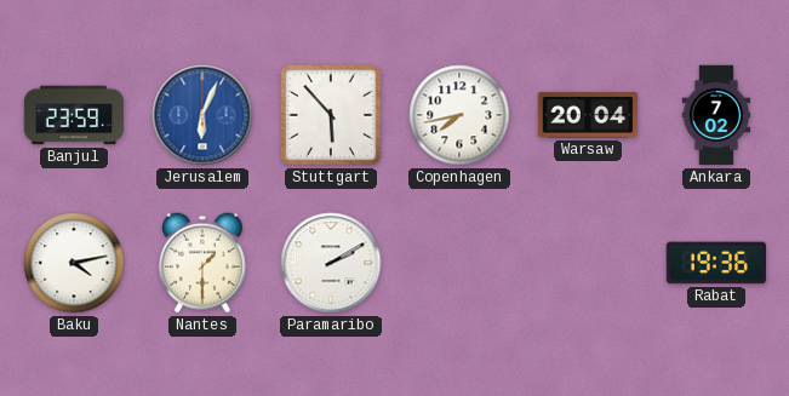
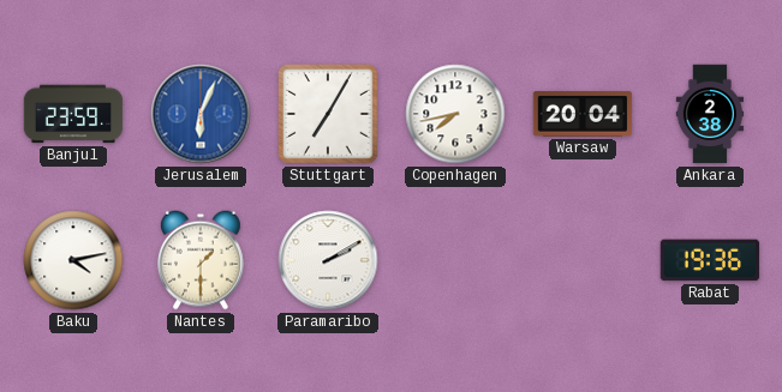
Stuttgart: 5:53 -> 7:05
Ankara: 7:02 -> 2:38
